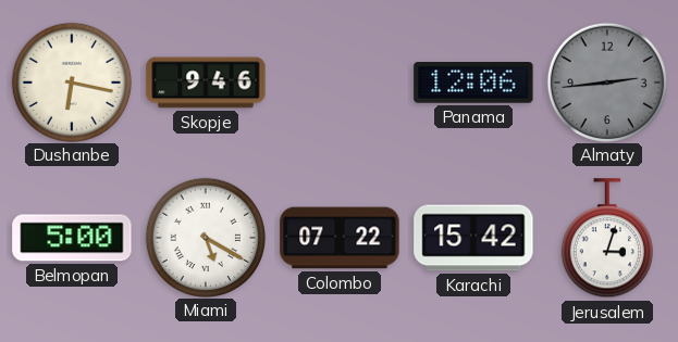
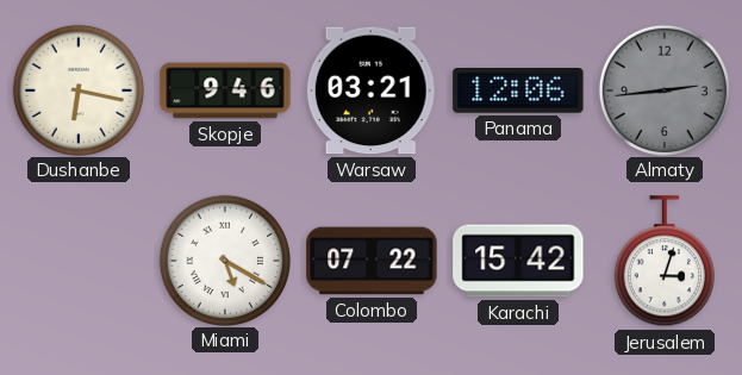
Warsaw: none -> 03:21
Belmopan: 5:00 -> none
